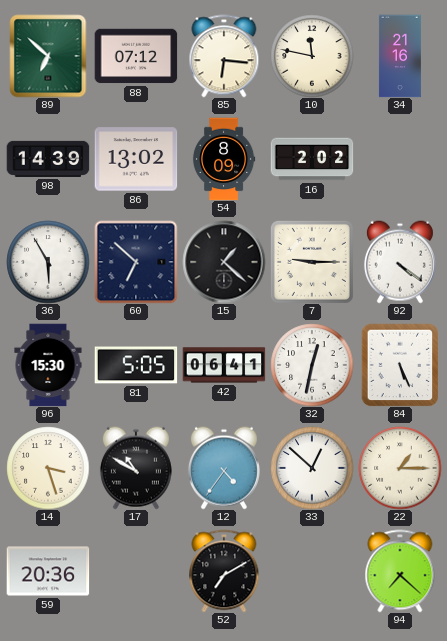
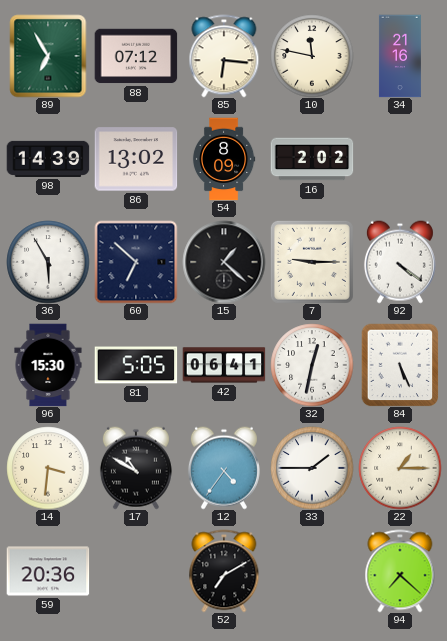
89: 6:52 -> 6:55
14: 3:27 -> 3:31
33: 12:52 -> 1:45
